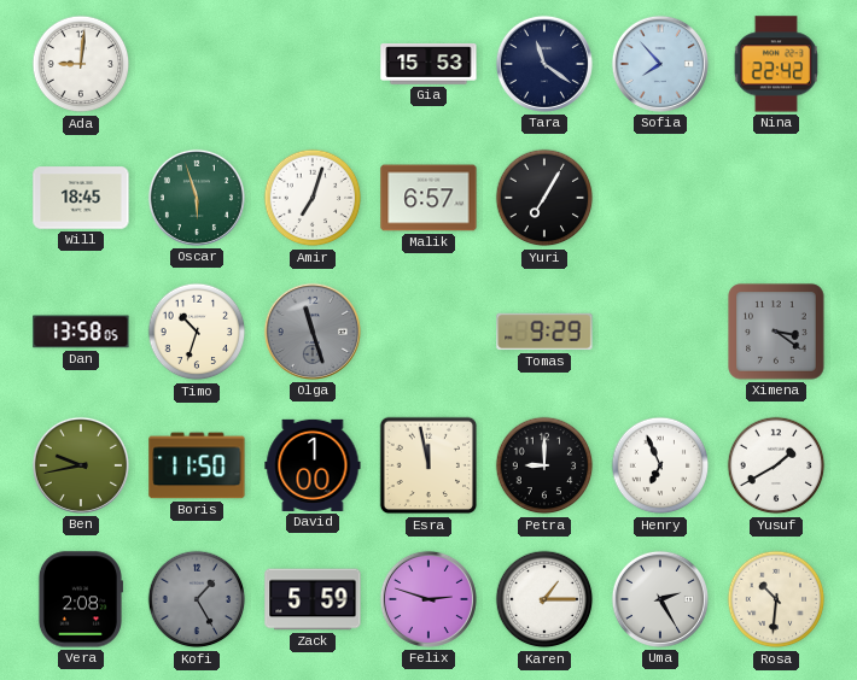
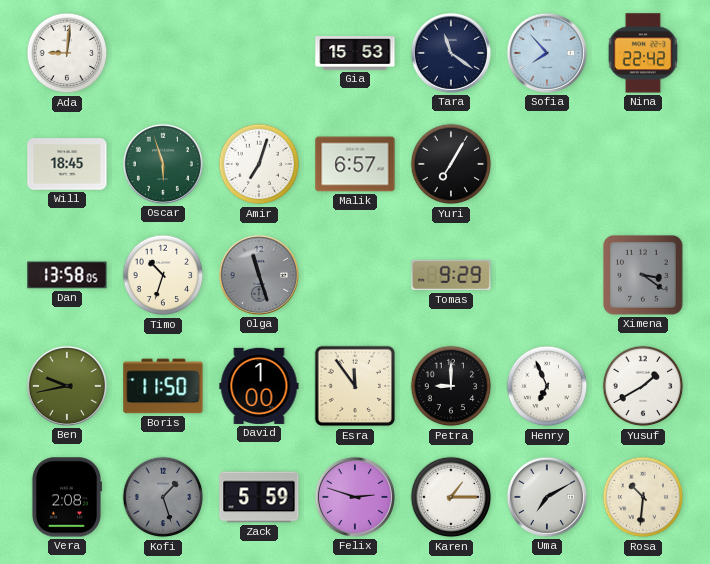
Esra: 11:58 -> 11:54
Kofi: 1:25 -> 1:27
Uma: 2:25 -> 7:10
